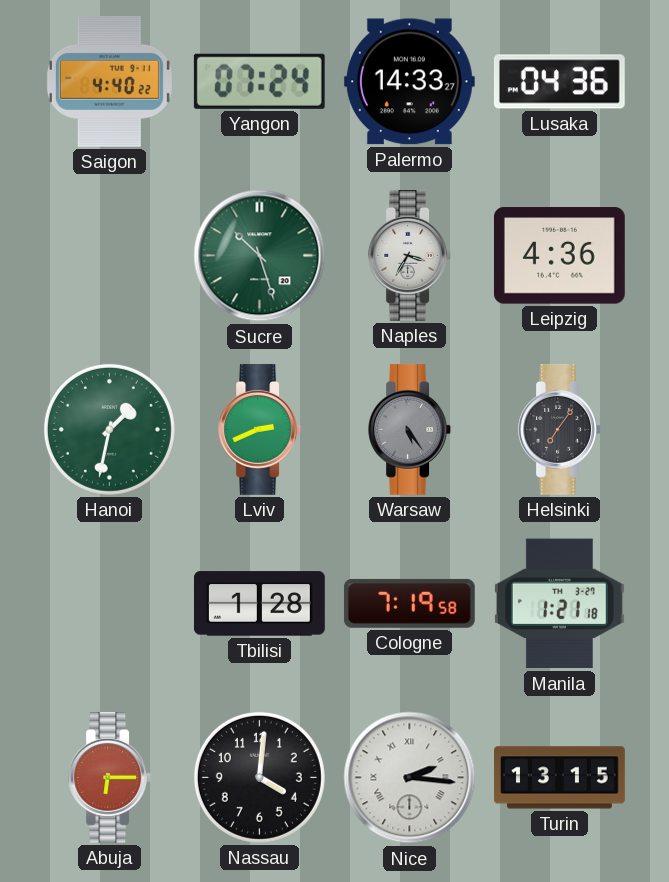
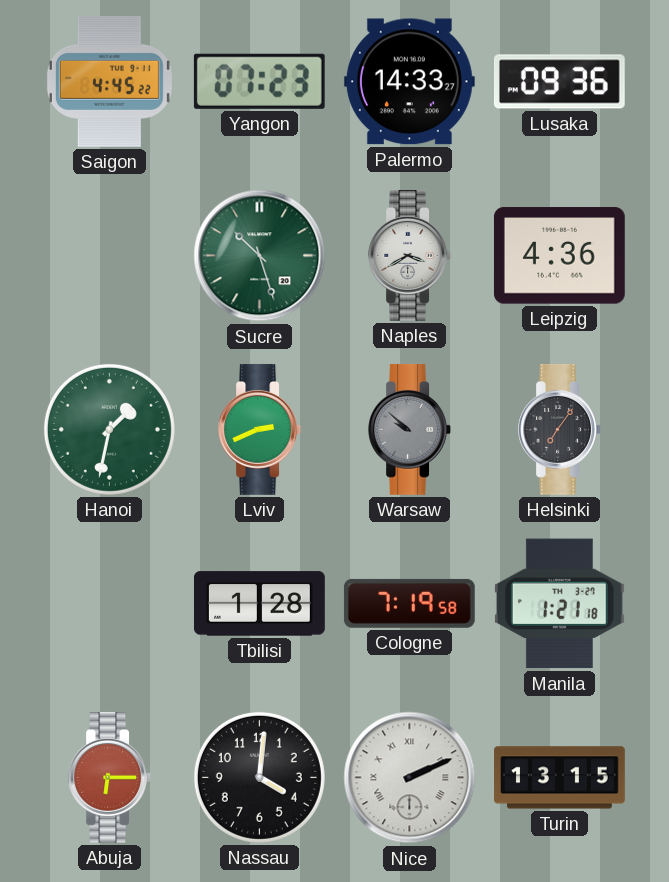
Saigon: 4:40 -> 4:45
Yangon: 07:24 -> 07:23
Lusaka: 04:36 -> 09:36
Naples: 3:35 -> 3:40
Warsaw: 5:24 -> 9:52
Nice: 2:16 -> 2:11
